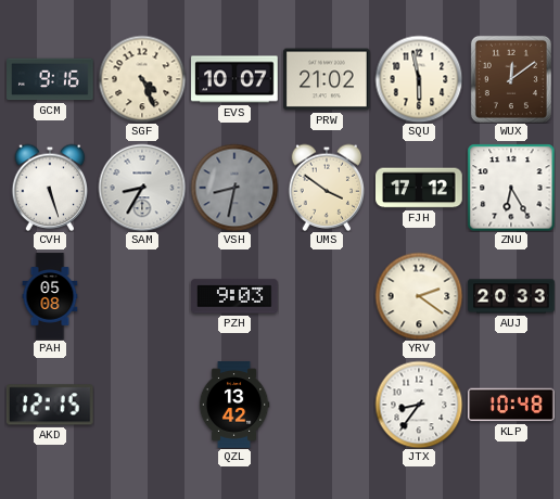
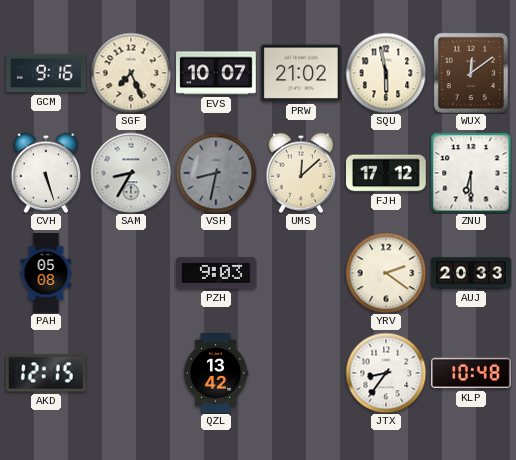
SGF: 4:26 -> 7:26
UMS: 3:51 -> 12:08
ZNU: 6:25 -> 6:30
